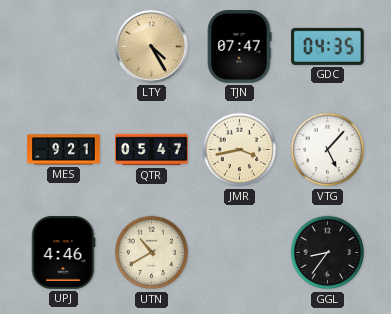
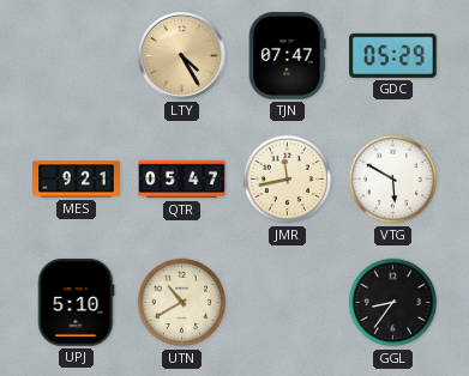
GDC: 04:35 -> 05:29
JMR: 3:43 -> 11:43
VTG: 5:07 -> 5:50
UPJ: 4:46 -> 5:10
